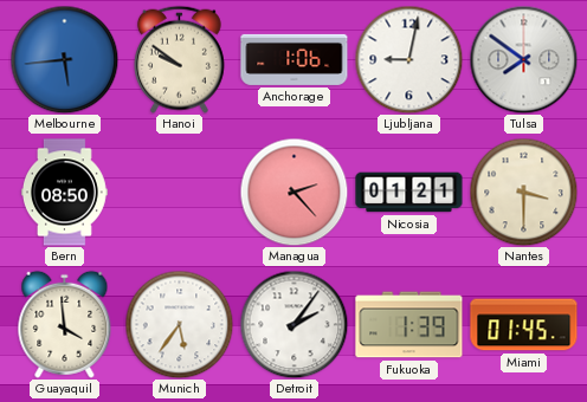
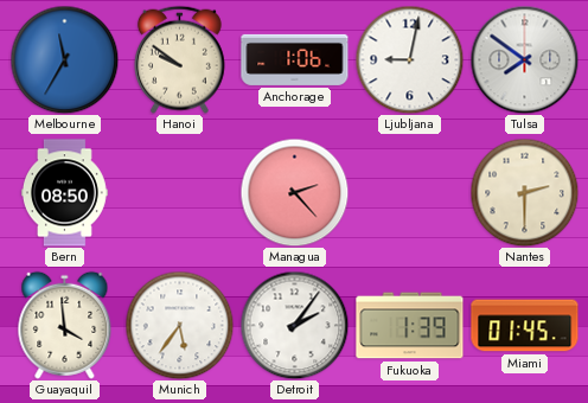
Melbourne: 5:44 -> 11:35
Nicosia: 01:21 -> none
Nantes: 3:30 -> 2:30
